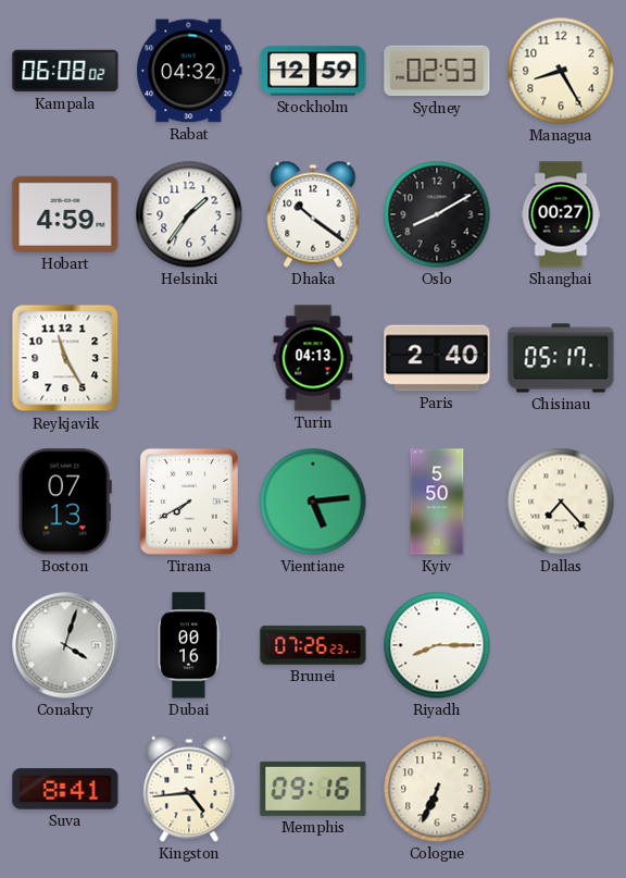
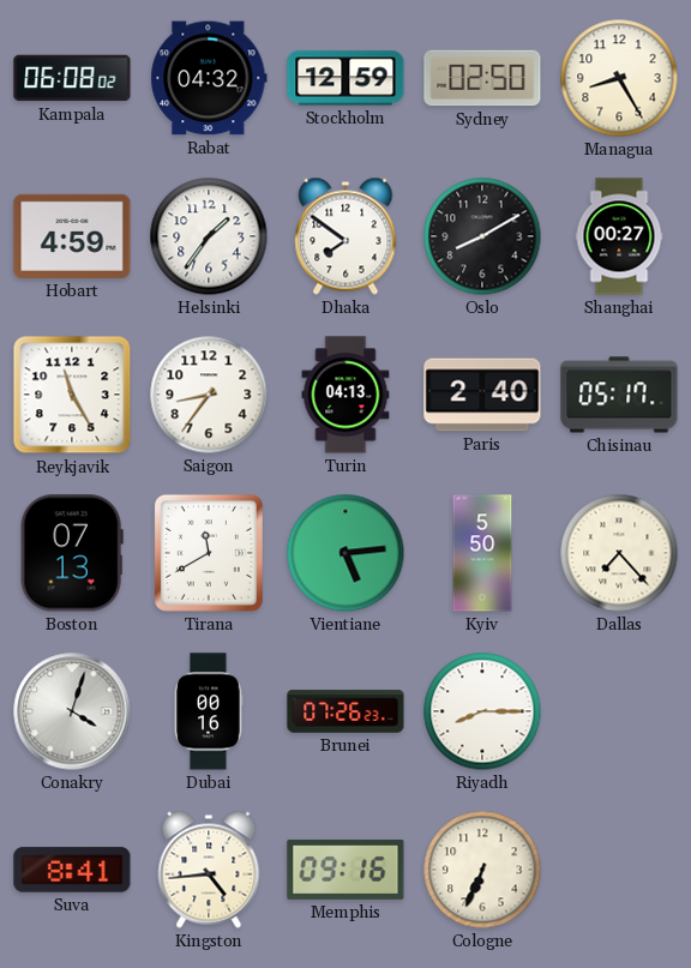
Sydney: 02:53 -> 02:50
Dhaka: 10:21 -> 7:51
Saigon: none -> 8:36
Tirana: 7:40 -> 11:40
